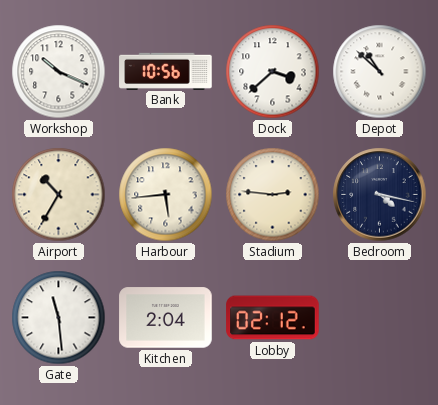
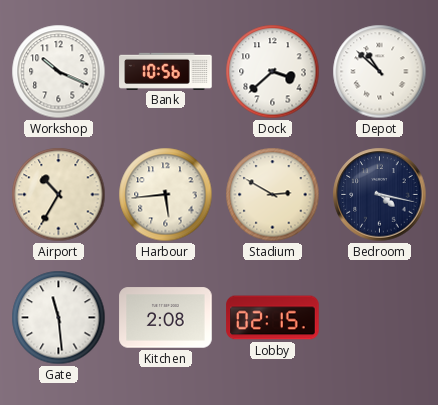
Stadium: 2:46 -> 2:50
Kitchen: 2:04 -> 2:08
Lobby: 02:12 -> 02:15
